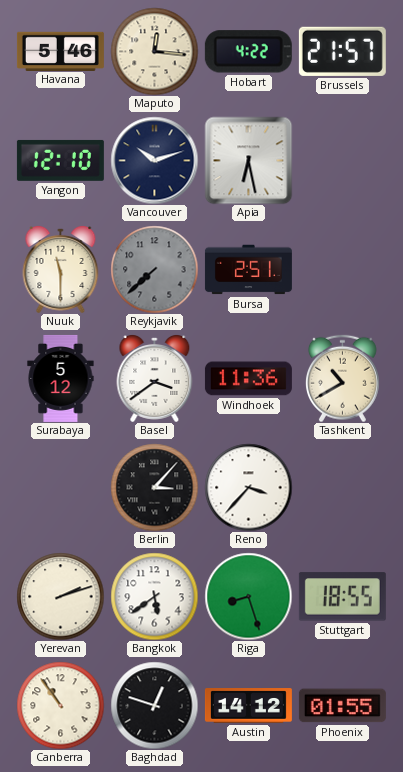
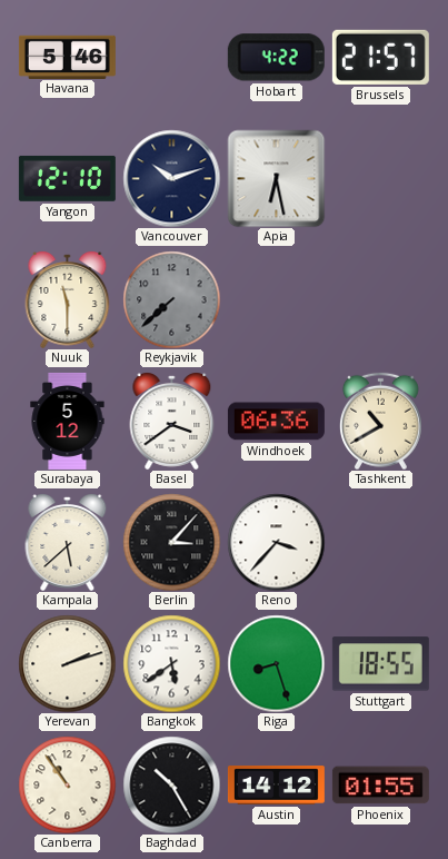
Maputo: 12:16 -> none
Bursa: 2:51 -> none
Windhoek: 11:36 -> 06:36
Kampala: none -> 5:38
Baghdad: 12:48 -> 10:25
